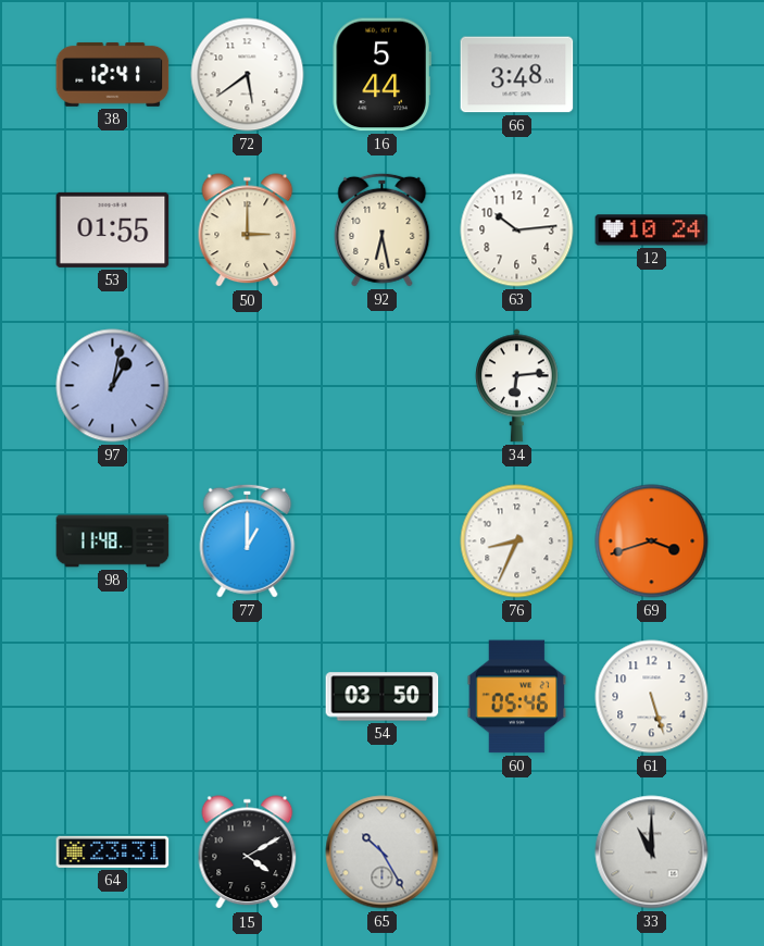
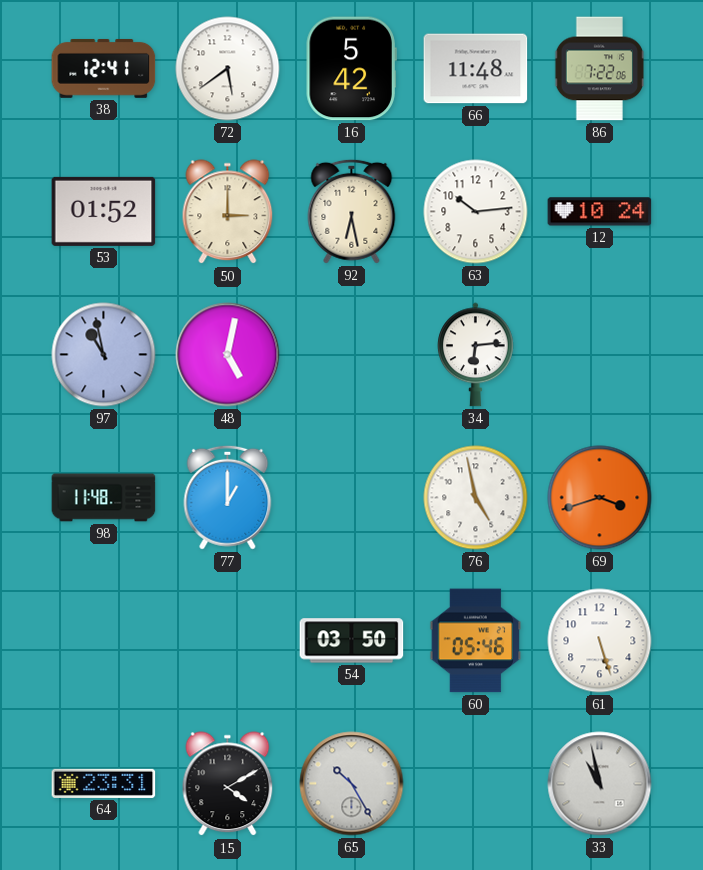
16: 5:44 -> 5:42
66: 3:48 -> 11:48
86: none -> 7:22
53: 01:55 -> 01:52
97: 1:02 -> 10:58
48: none -> 5:02
76: 8:34 -> 4:58
33: 11:00 -> 10:58
